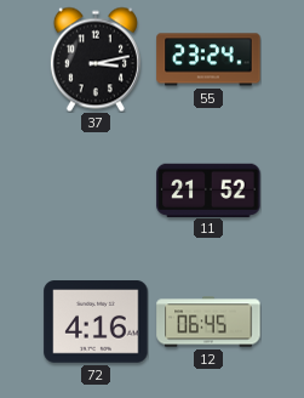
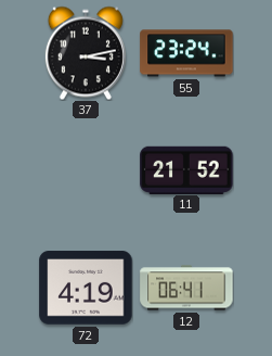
72: 4:16 -> 4:19
12: 06:45 -> 06:41
